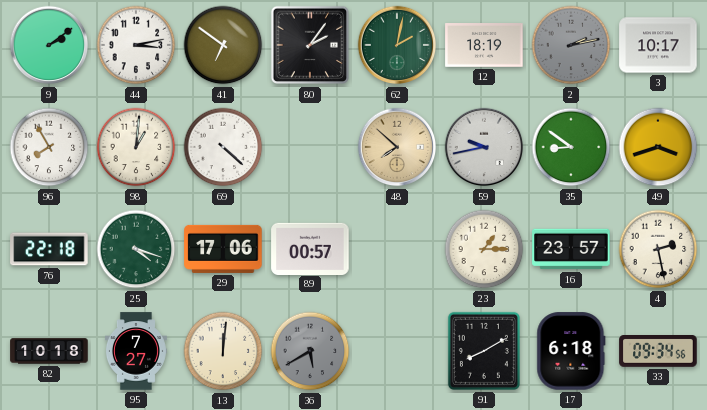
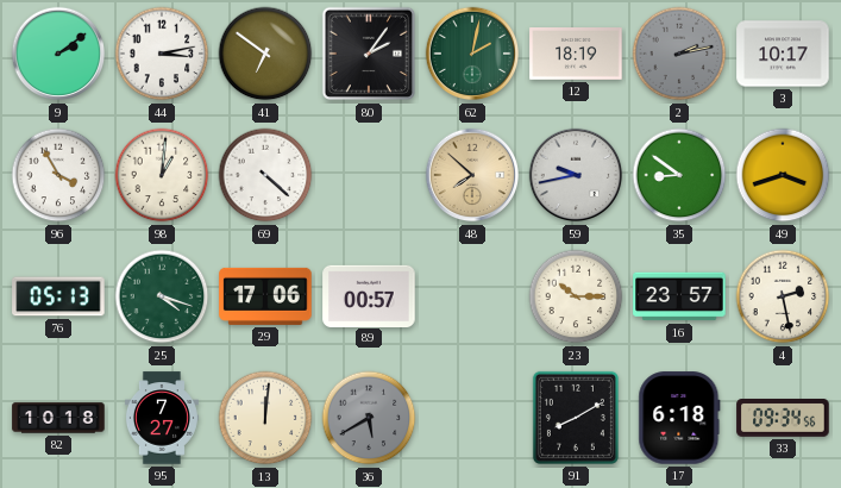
96: 7:55 -> 3:55
76: 22:18 -> 05:13
23: 1:15 -> 10:15
